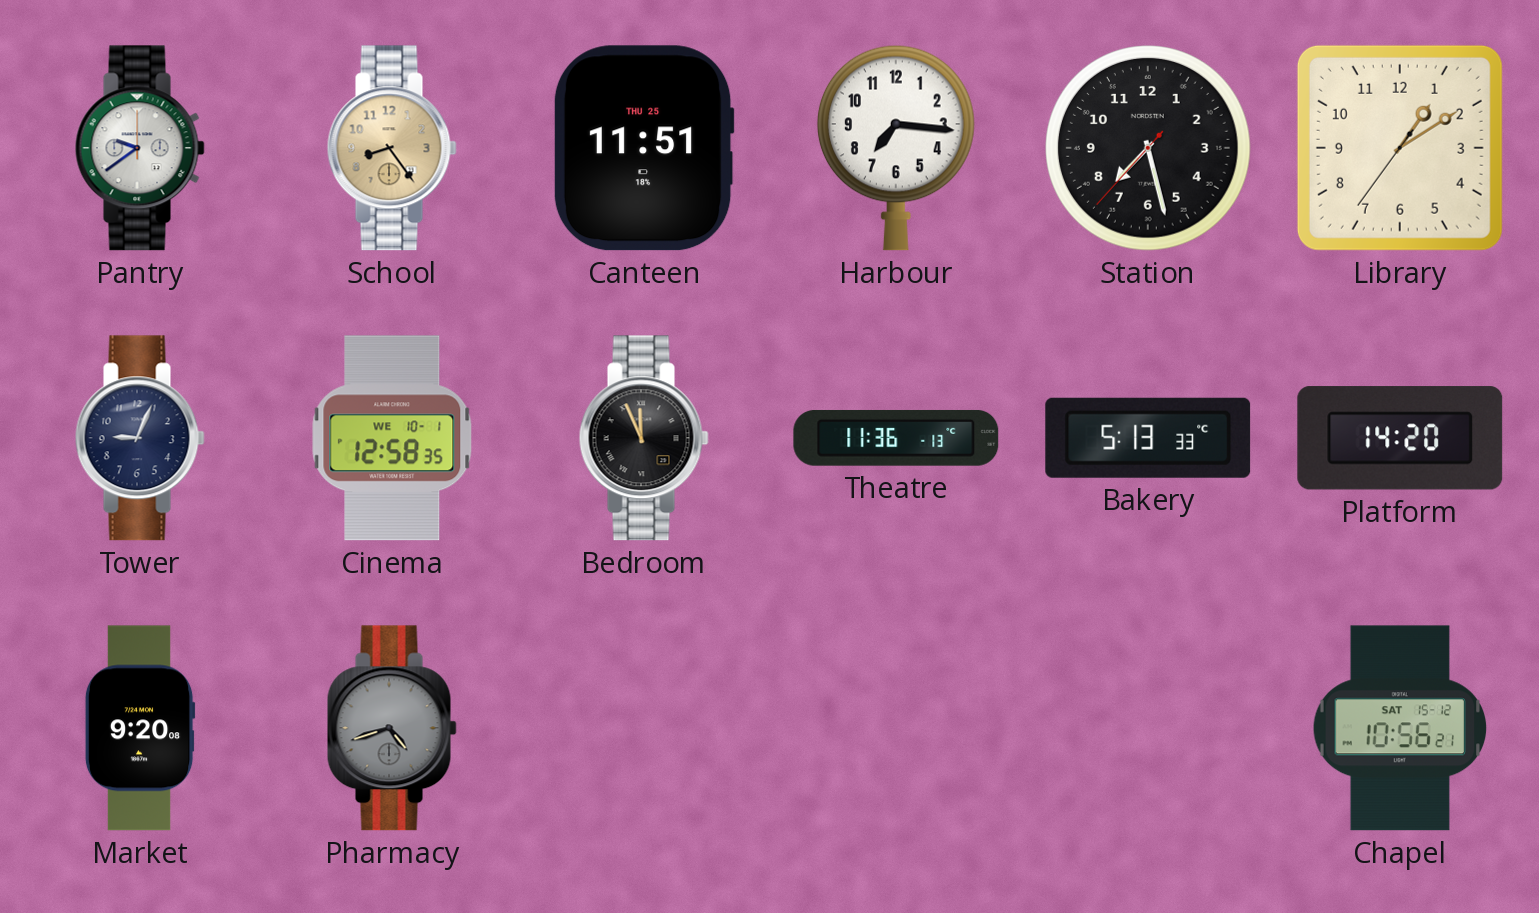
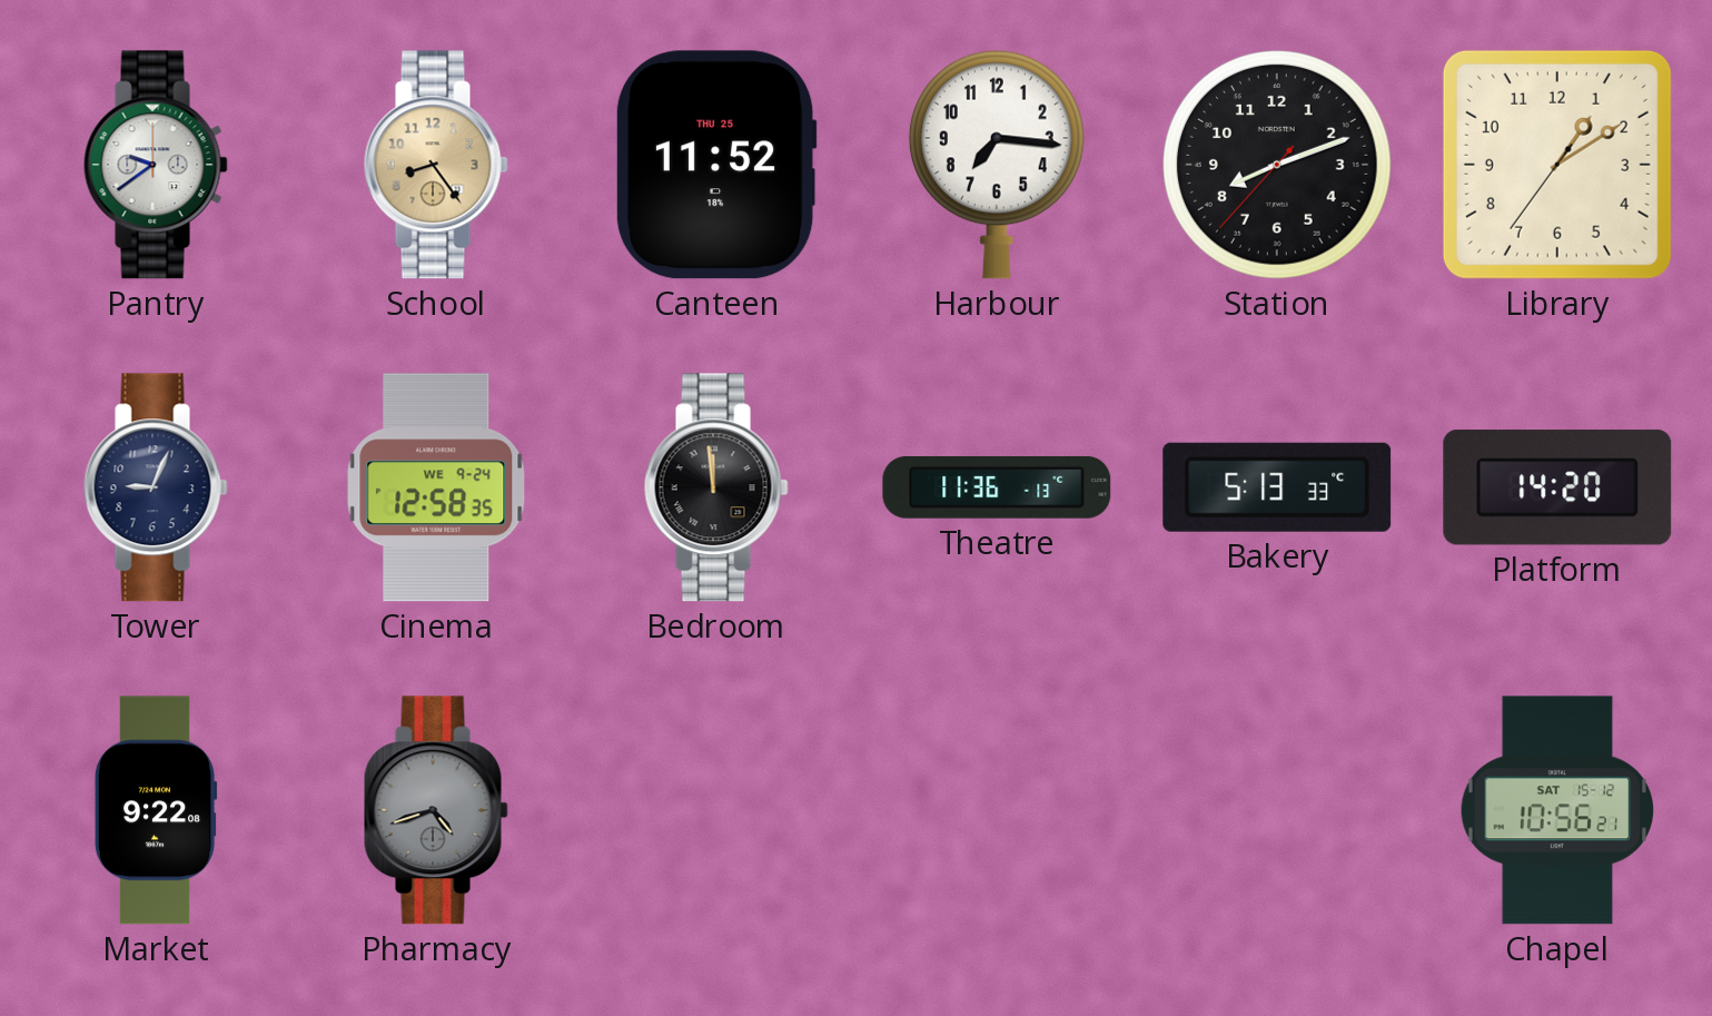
Canteen: 11:51 -> 11:52
Station: 7:27 -> 8:11
Cinema date: WE 10-1 -> WE 9-24
Bedroom: 11:56 -> 11:59
Market: 9:20 -> 9:22
